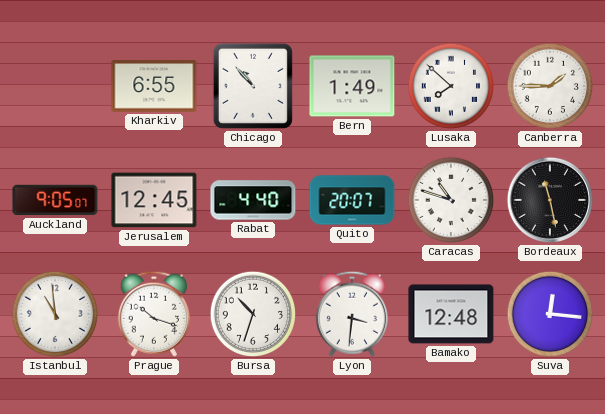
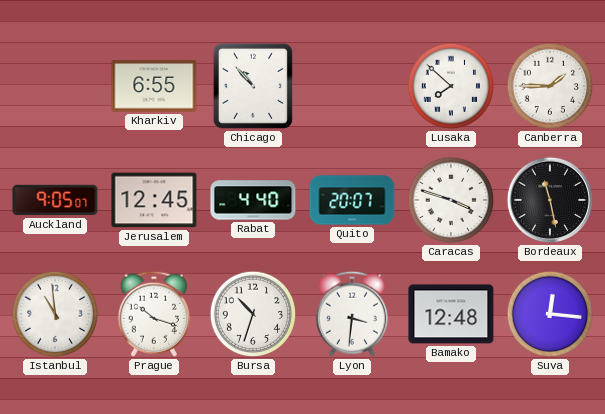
Bern: 1:49 -> none
Caracas: 10:48 -> 3:48
